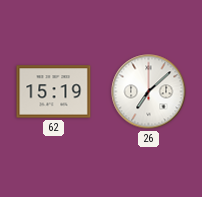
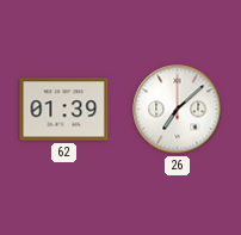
62: 15:19 -> 01:39
